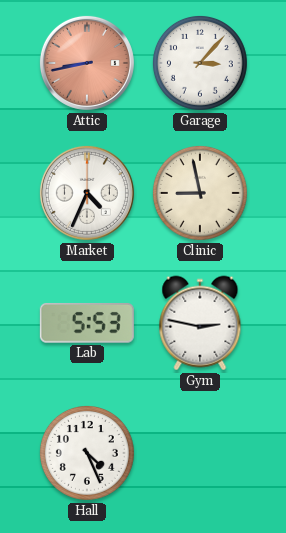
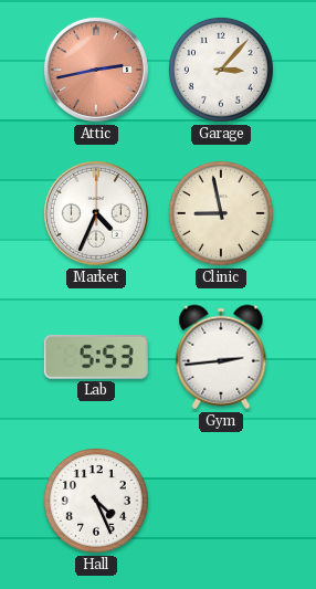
Attic: 8:43 -> 2:43
Gym: 2:47 -> 2:44
